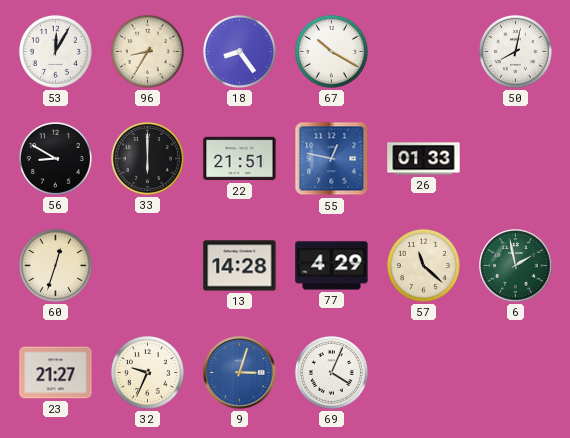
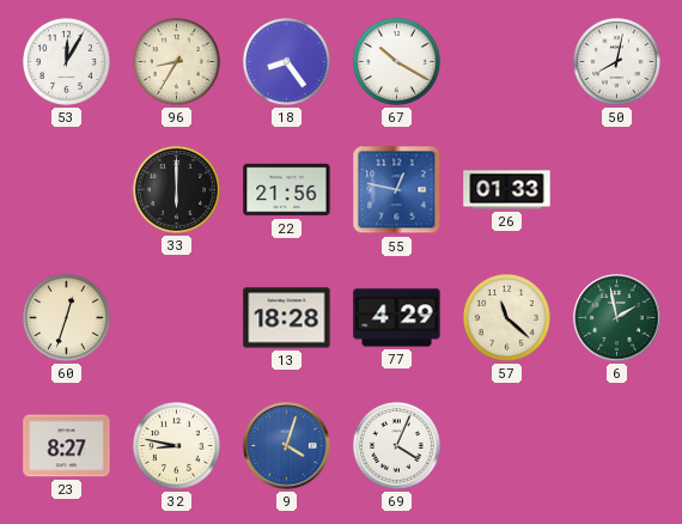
56: 8:50 -> none
22: 21:51 -> 21:56
13: 14:28 -> 18:28
23: 21:27 -> 8:27
32: 9:34 -> 8:47
9: 3:03 -> 4:03
